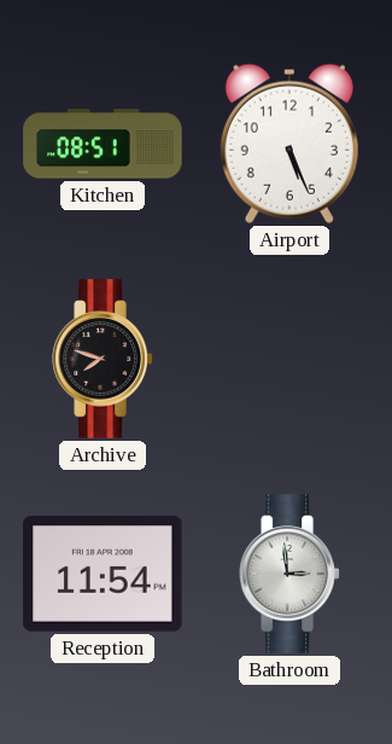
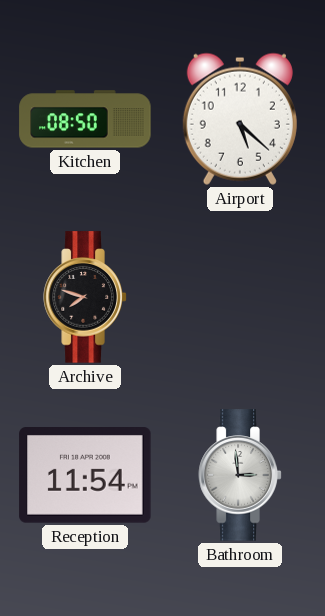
Kitchen: 08:51 -> 08:50
Airport: 5:26 -> 5:22
